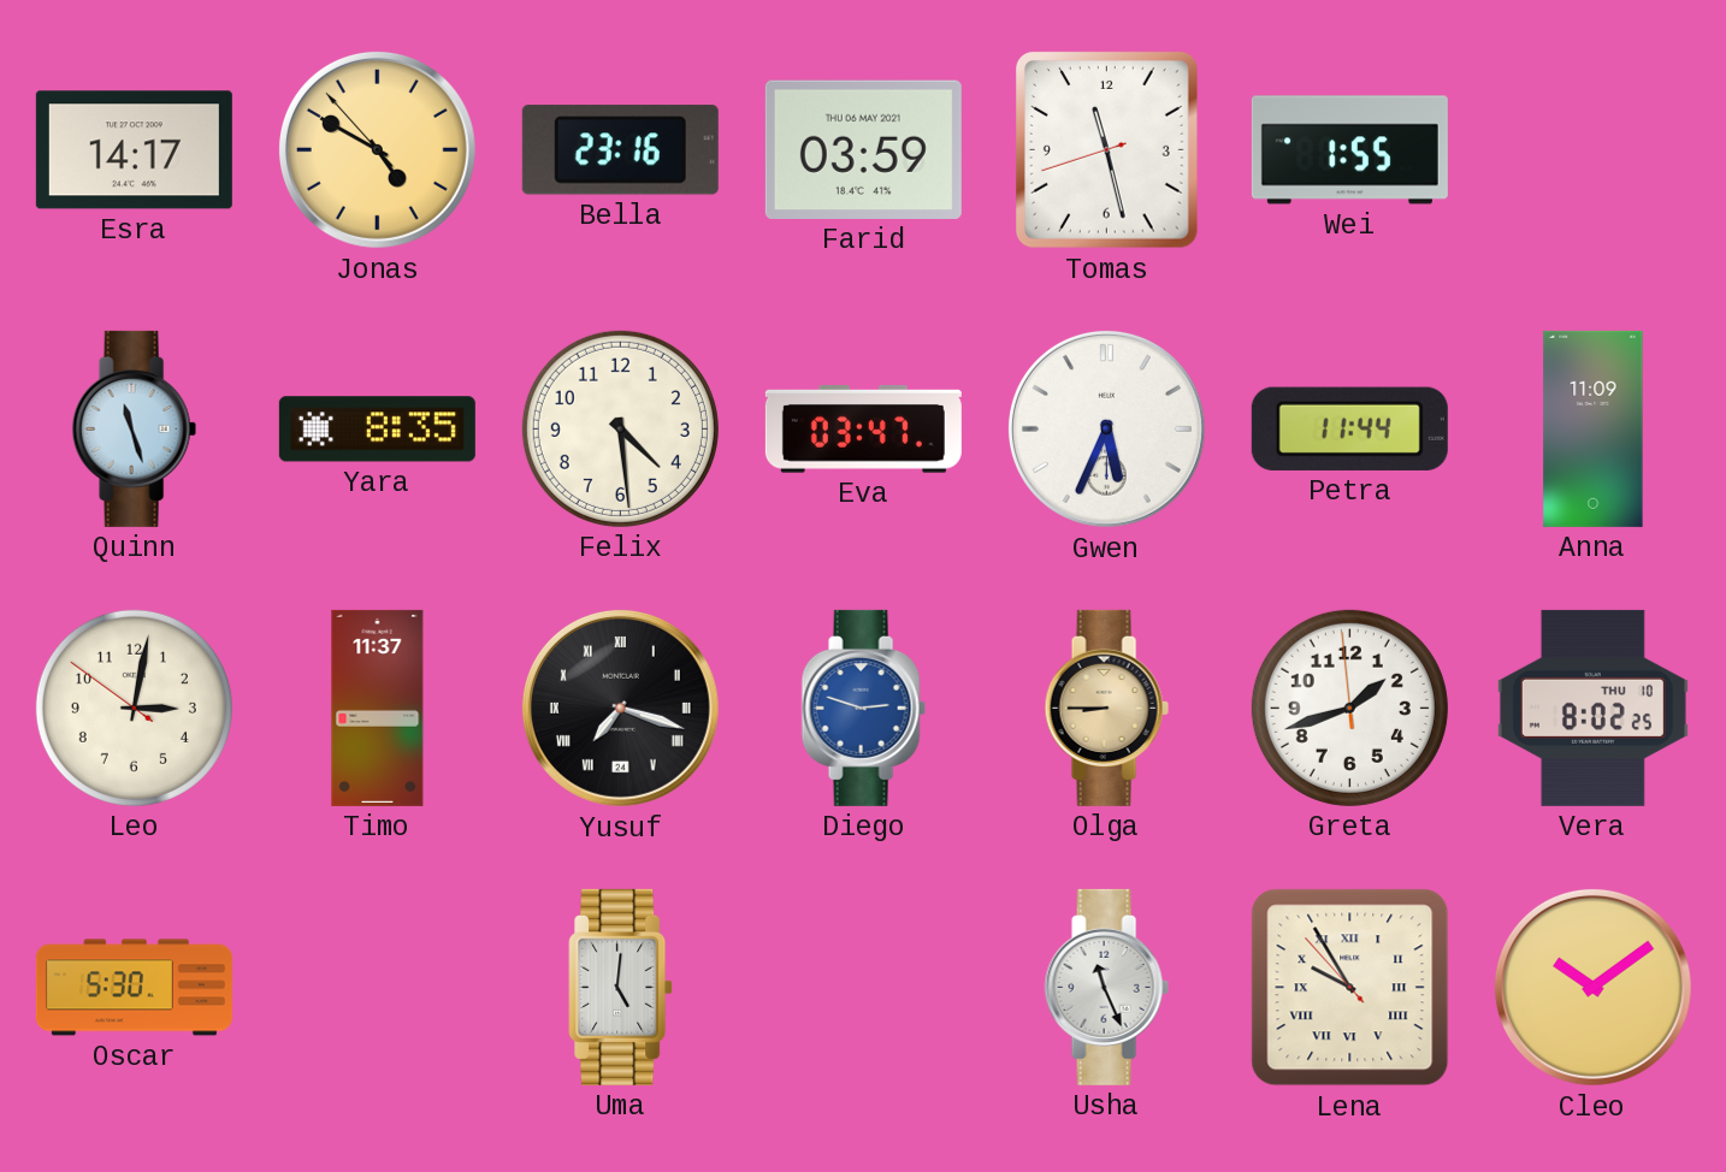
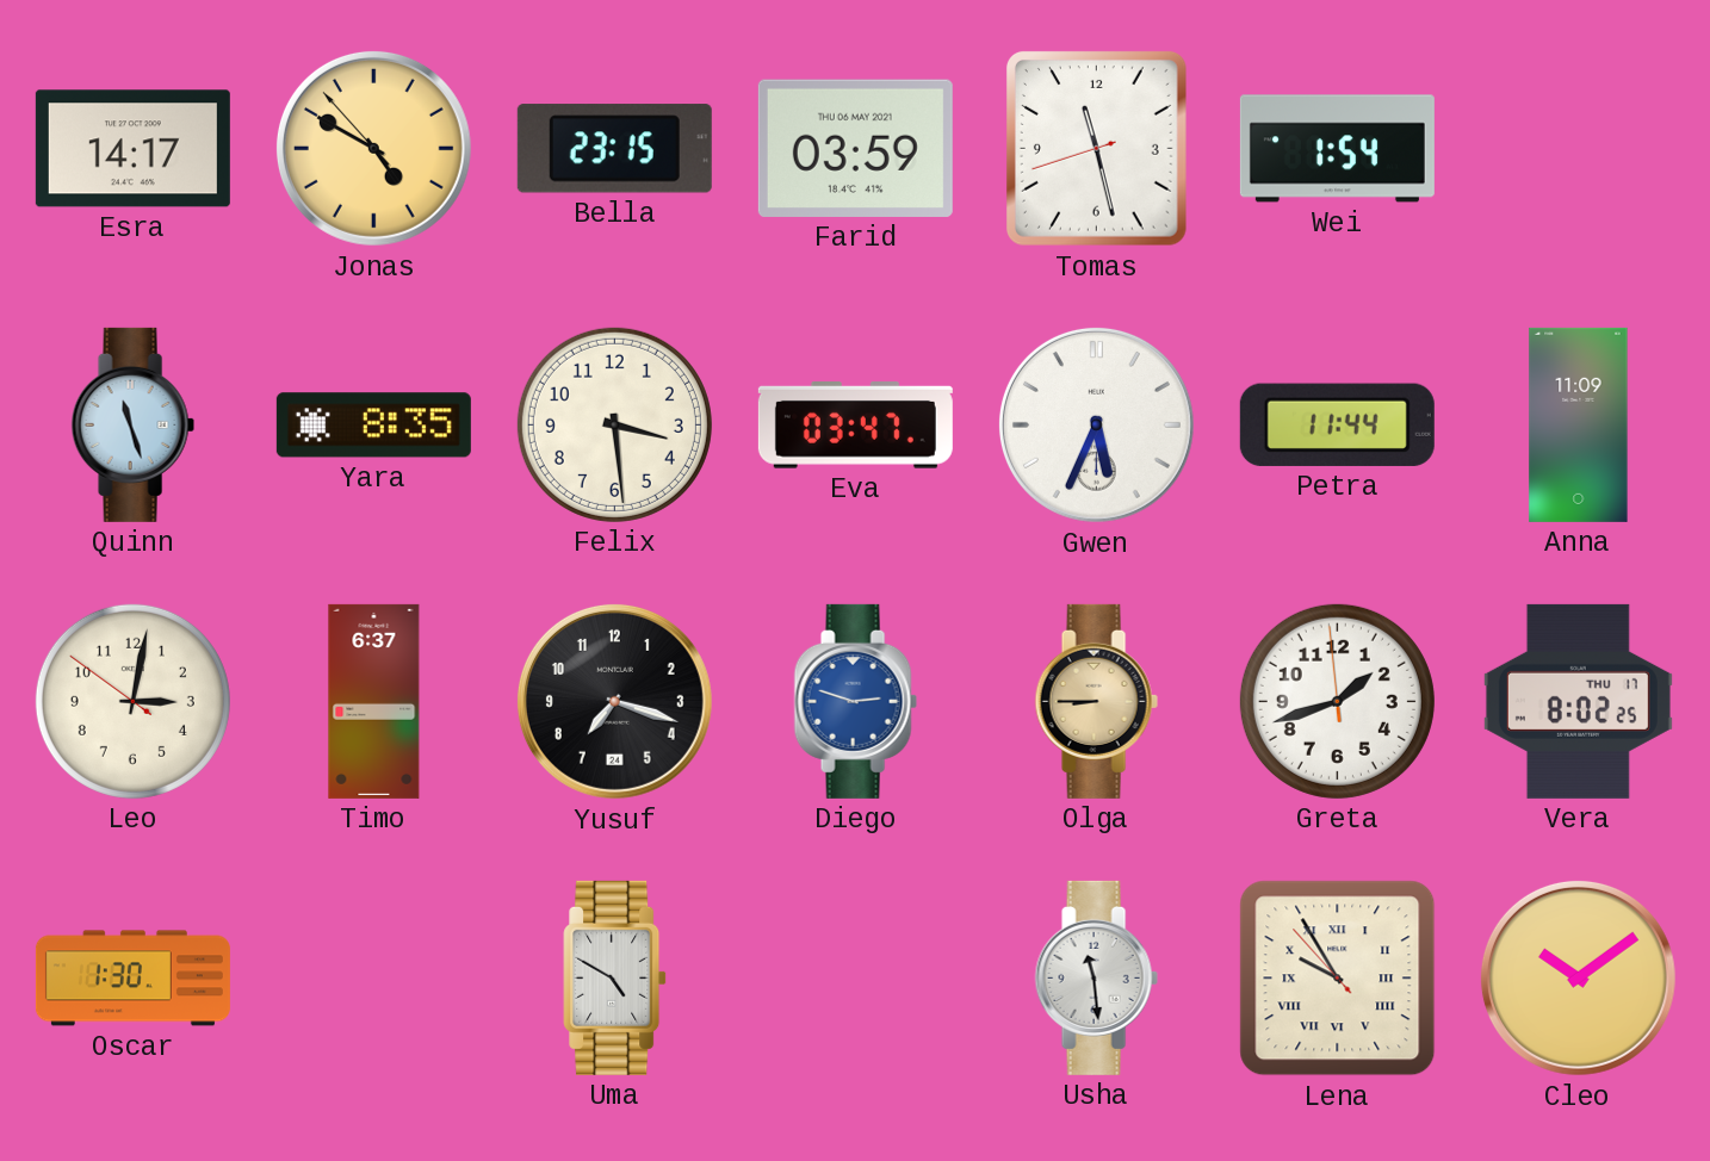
Bella: 23:16 -> 23:15
Wei: 1:55 -> 1:54
Felix: 4:29 -> 3:29
Timo: 11:37 -> 6:37
Yusuf numerals: Roman -> Arabic
Vera date: THU 10 -> THU 17
Oscar: 5:30 -> 1:30
Uma: 5:01 -> 4:50
Usha: 11:26 -> 11:29
